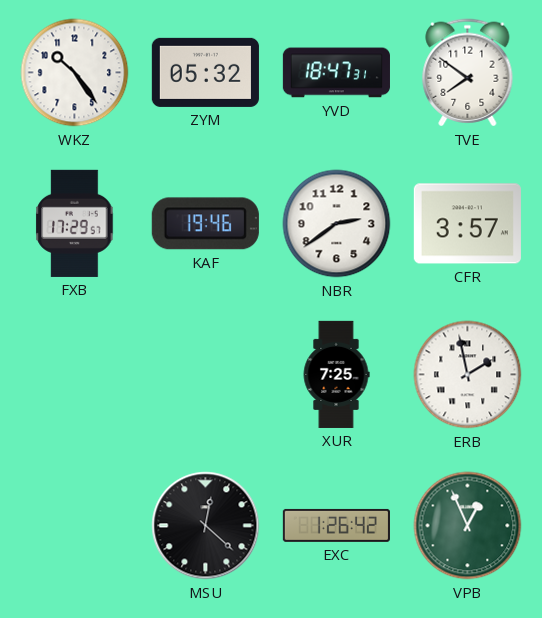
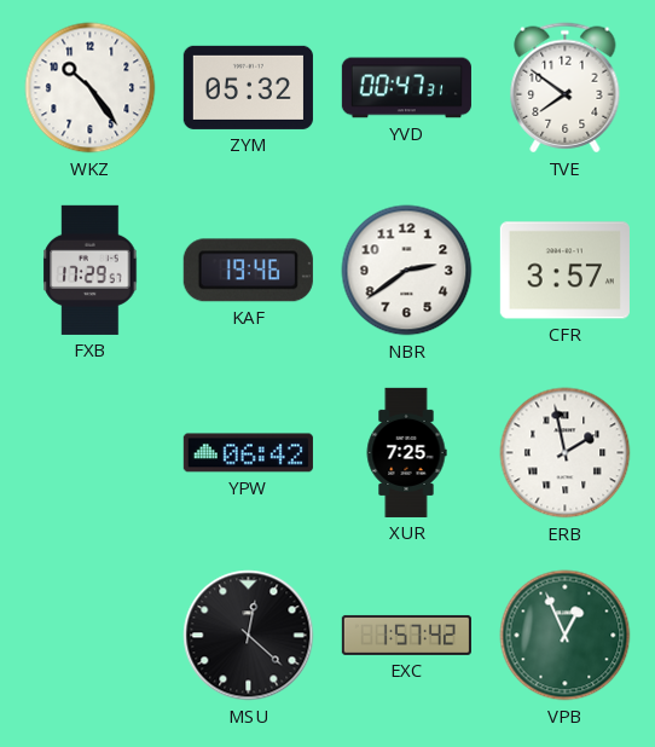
YVD: 18:47 -> 00:47
YPW: none -> 06:42
EXC: 1:26 -> 1:57
